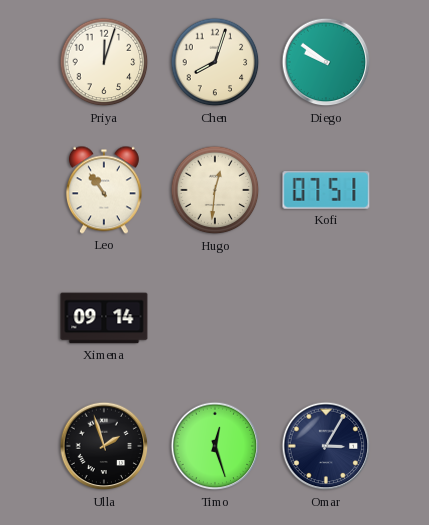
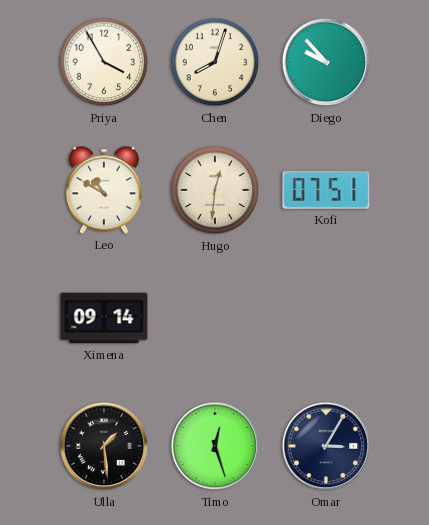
Priya: 12:03 -> 3:55
Diego: 9:51 -> 9:53
Leo: 10:54 -> 10:50
Ulla: 1:57 -> 1:29
